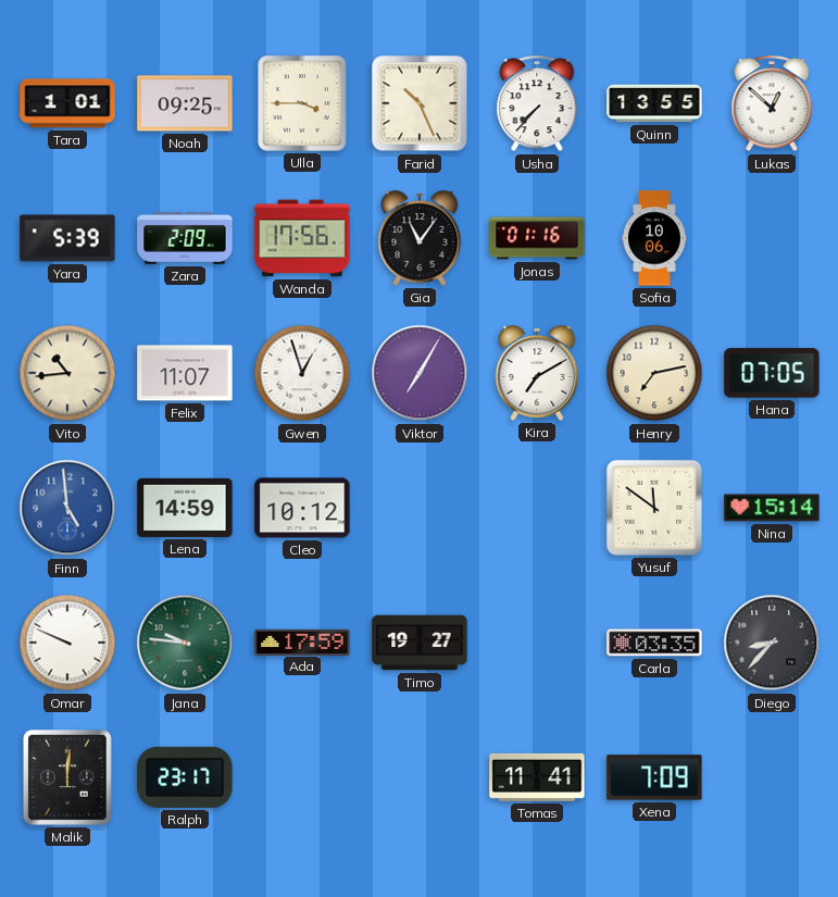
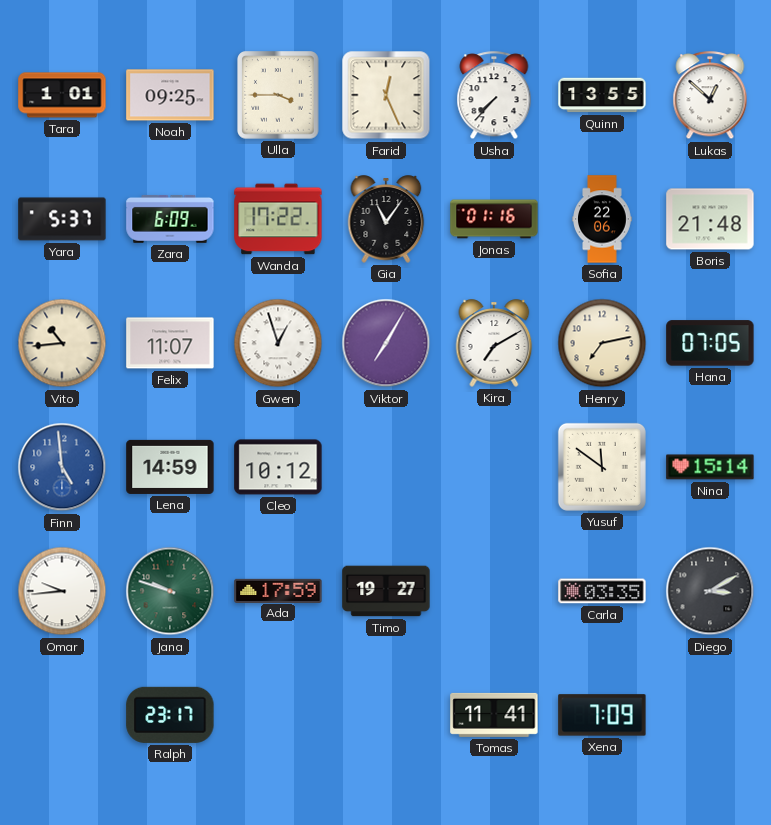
Farid: 10:26 -> 12:26
Yara: 5:39 -> 5:37
Zara: 2:09 -> 6:09
Wanda: 17:56 -> 17:22
Sofia: 10:06 -> 22:06
Boris: none -> 21:48
Omar: 9:49 -> 9:44
Jana: 9:46 -> 9:48
Diego: 8:37 -> 3:10
Malik: 12:01 -> none
